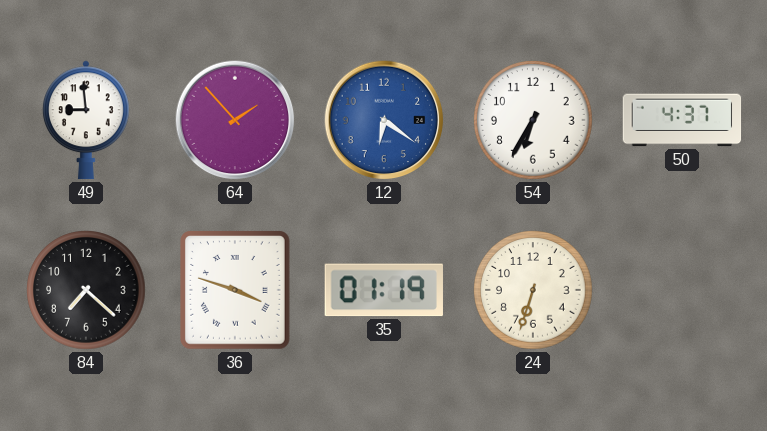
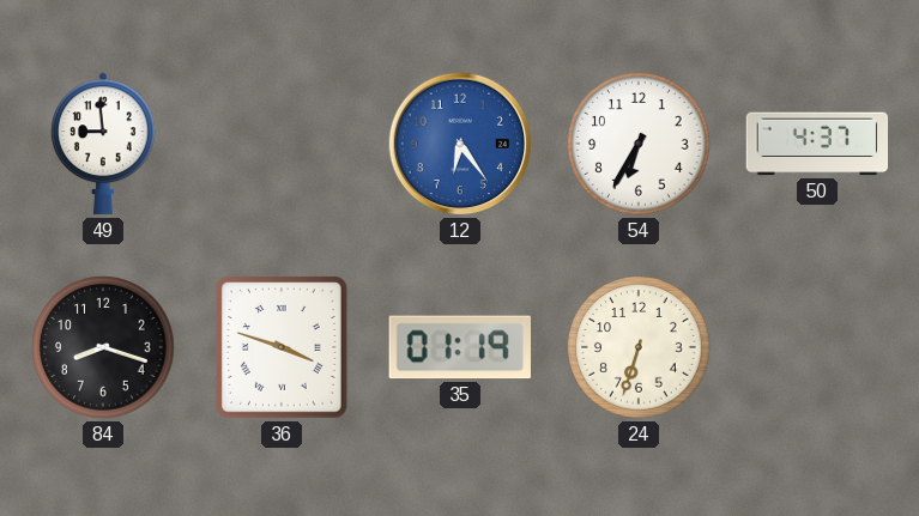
64: 1:53 -> none
12: 6:21 -> 6:24
84: 7:22 -> 8:18
